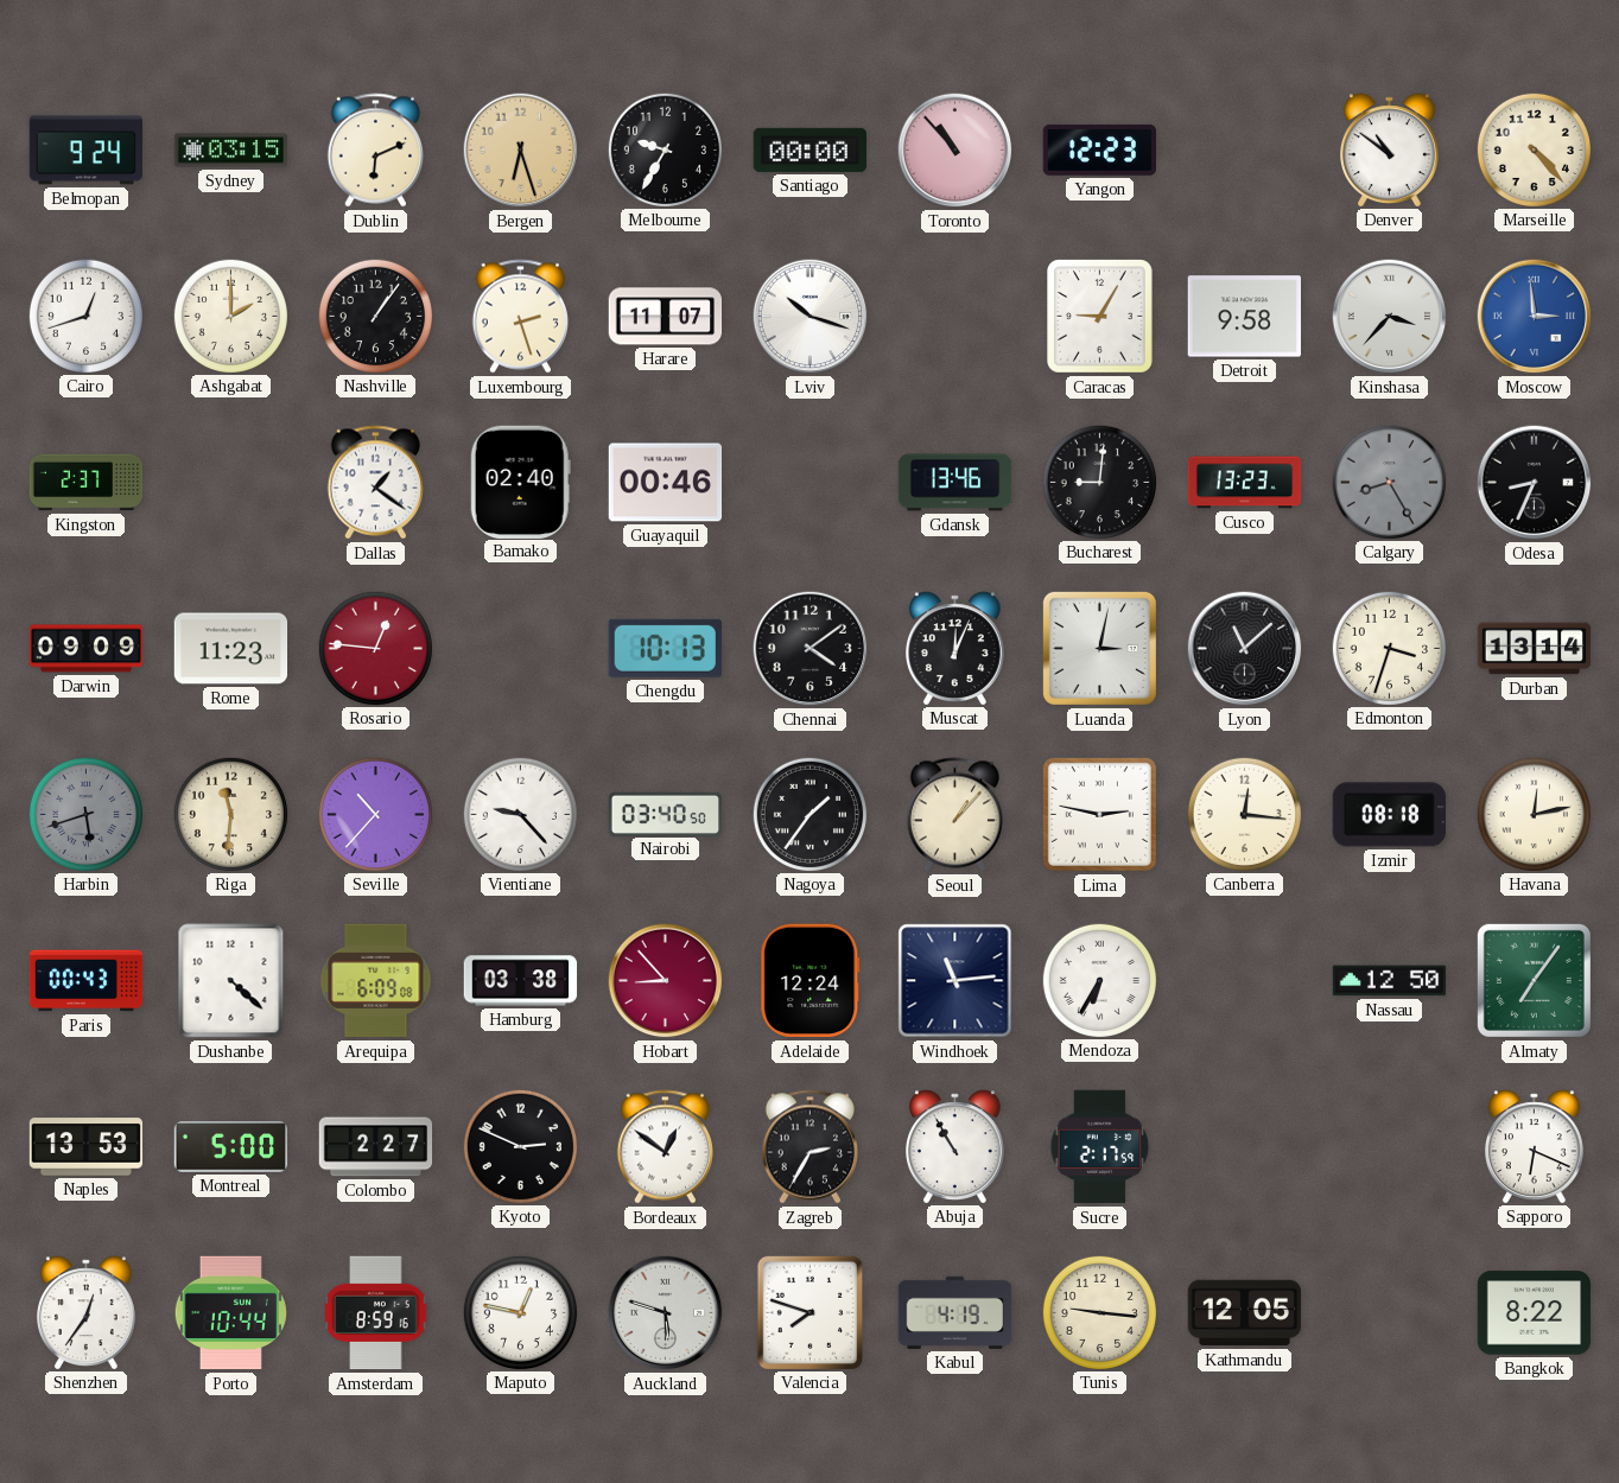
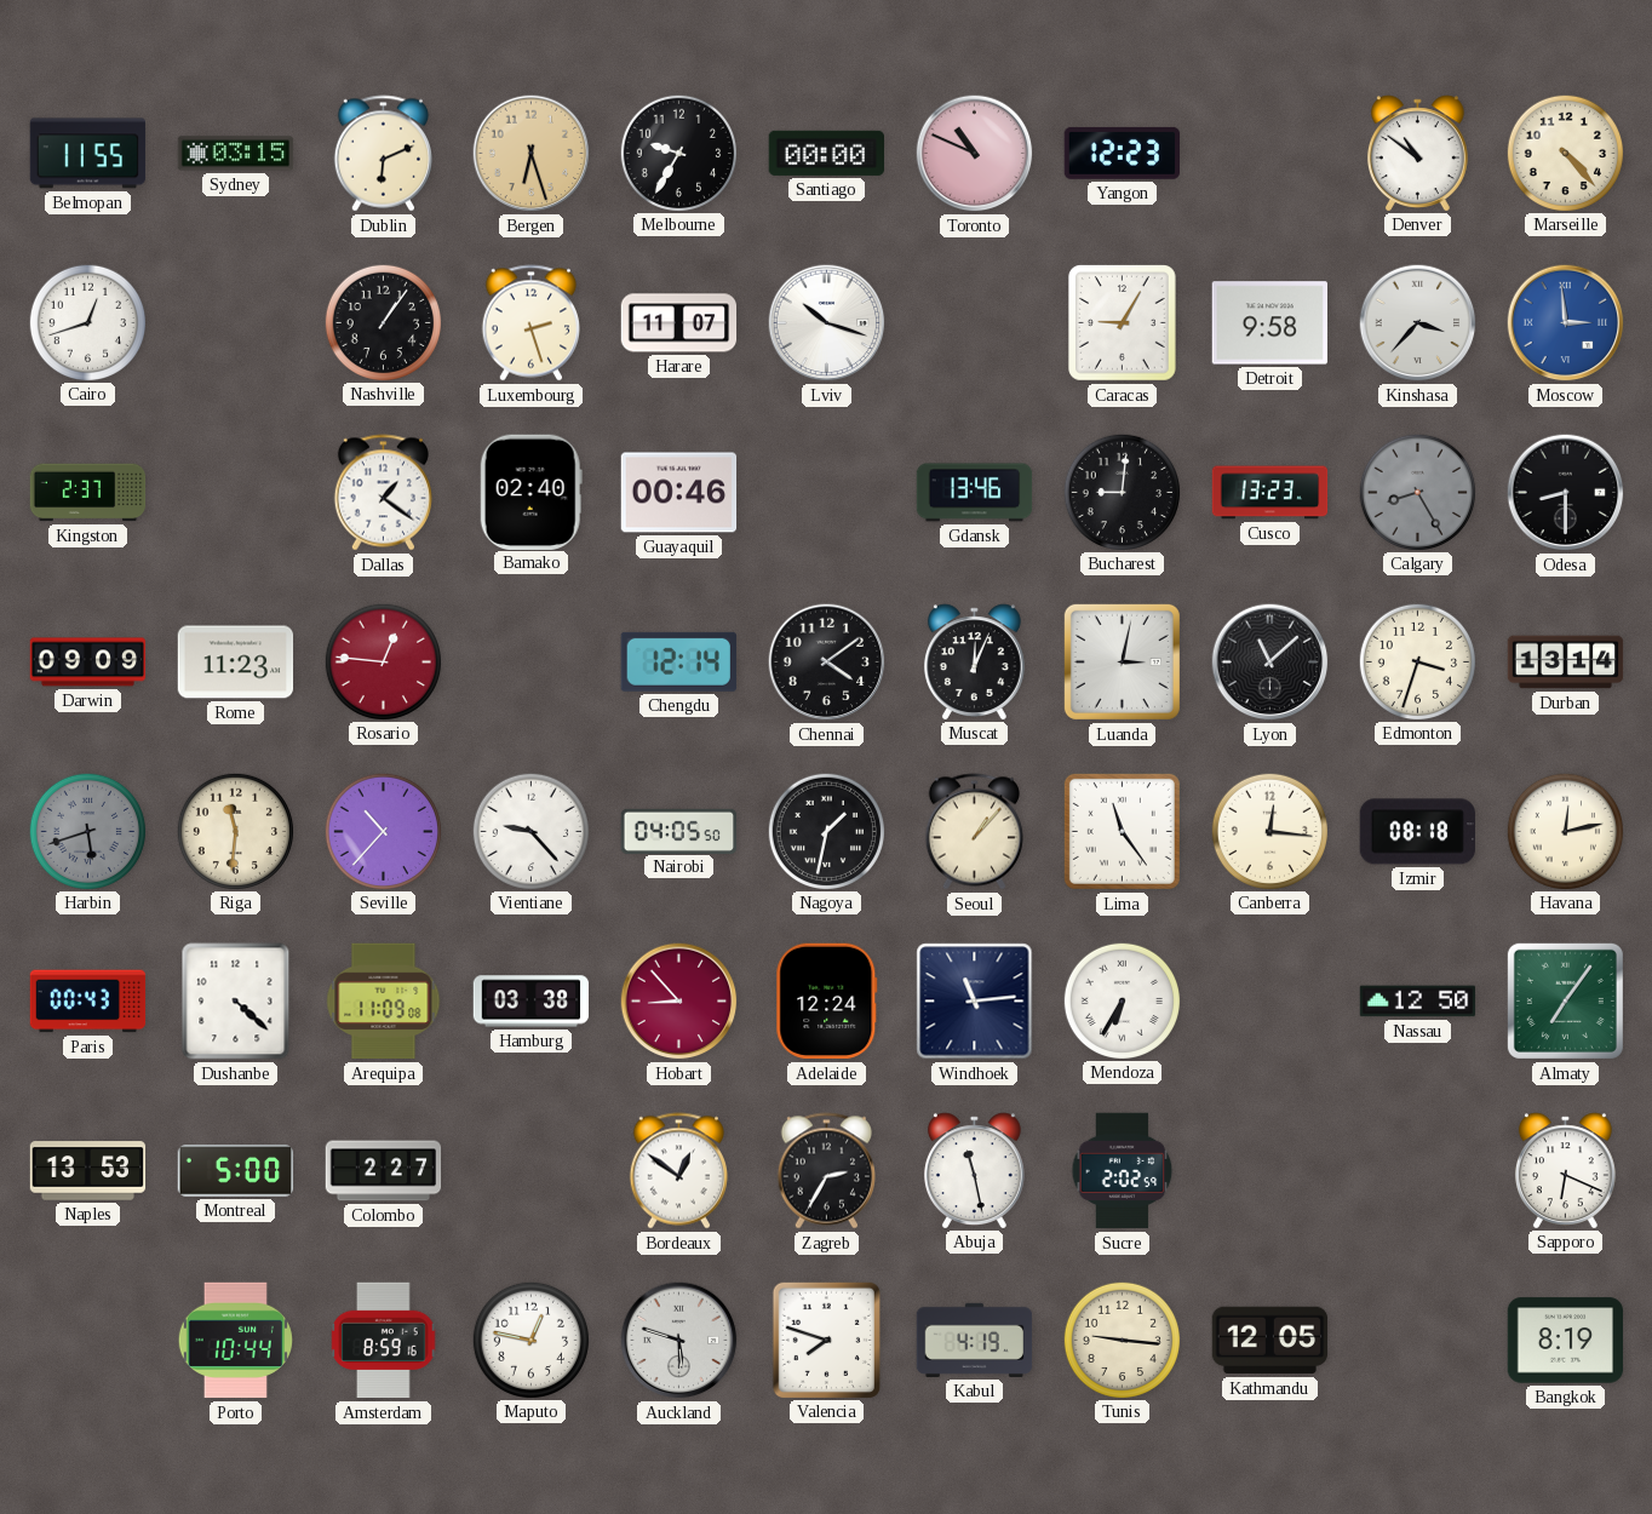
Belmopan: 9:24 -> 11:55
Toronto: 10:53 -> 10:49
Ashgabat: 2:00 -> none
Odesa: 8:34 -> 8:30
Chengdu: 10:13 -> 12:14
Nairobi: 03:40 -> 04:05
Nagoya: 1:36 -> 1:32
Lima: 2:47 -> 11:24
Arequipa: 6:09 -> 11:09
Kyoto: 2:49 -> none
Abuja: 10:55 -> 11:28
Sucre: 2:17 -> 2:02
Shenzhen: 12:36 -> none
Bangkok: 8:22 -> 8:19
